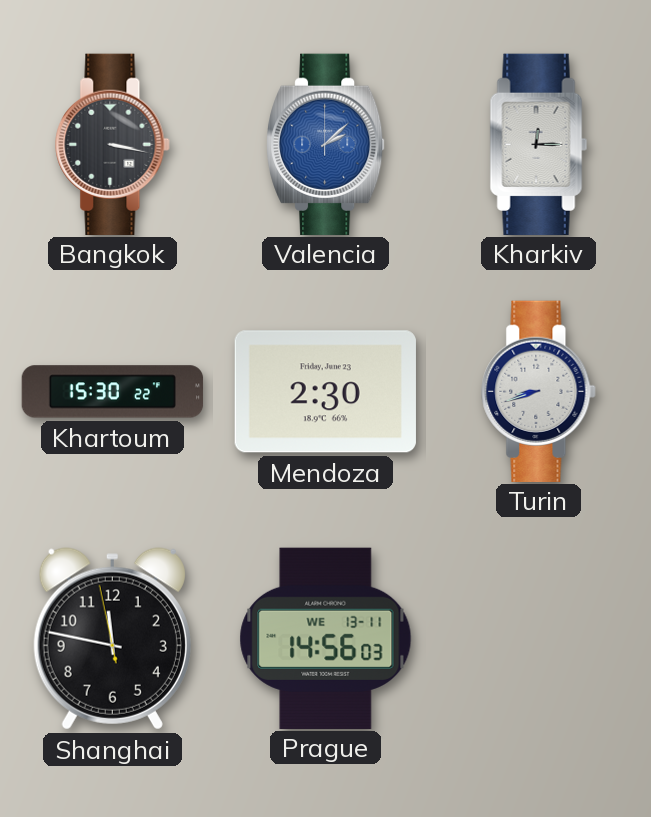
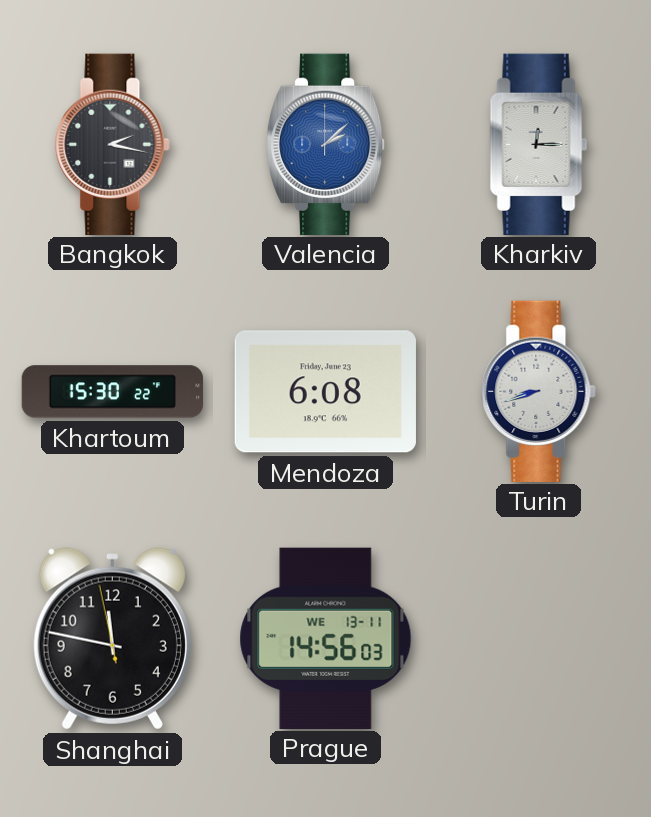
Bangkok: 3:17 -> 2:17
Mendoza: 2:30 -> 6:08
